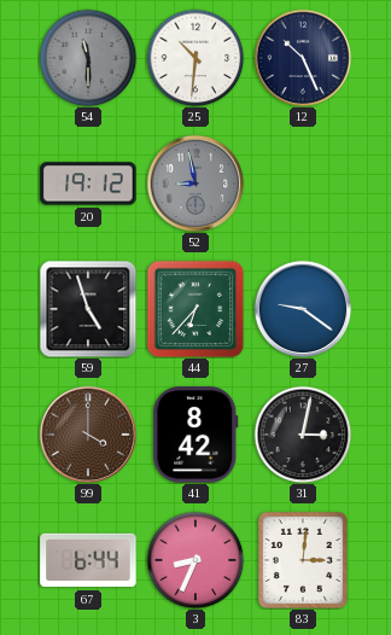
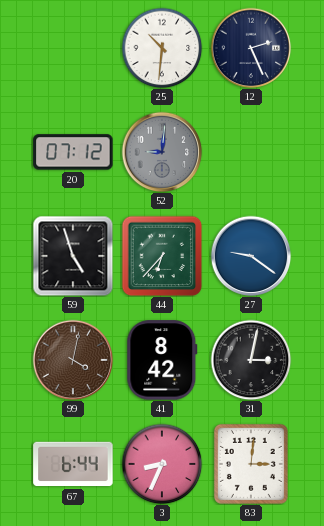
54: 11:30 -> none
12: 10:26 -> 2:26
20: 19:12 -> 07:12
52: 8:58 -> 9:01
99: 4:00 -> 4:02
